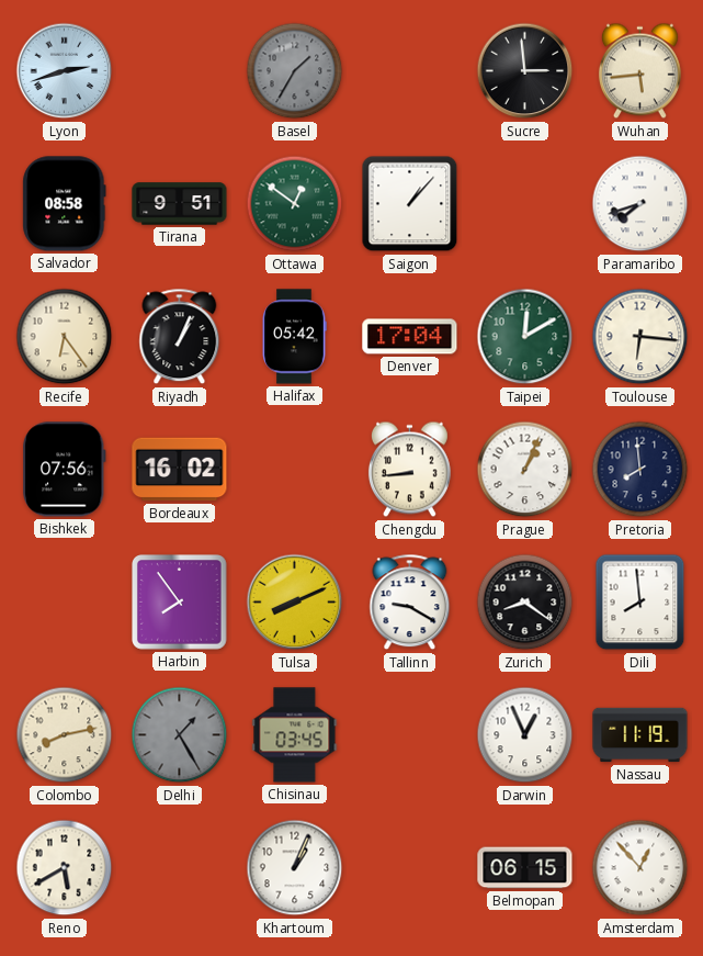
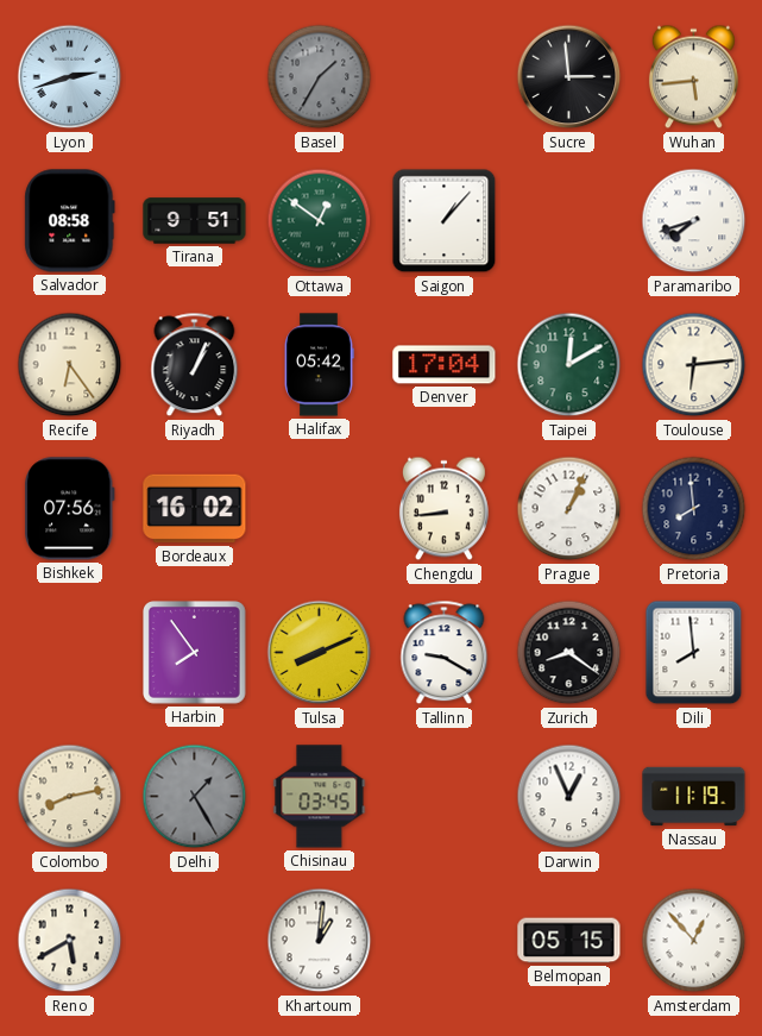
Toulouse: 6:16 -> 6:14
Khartoum: 1:04 -> 1:01
Belmopan: 06:15 -> 05:15
